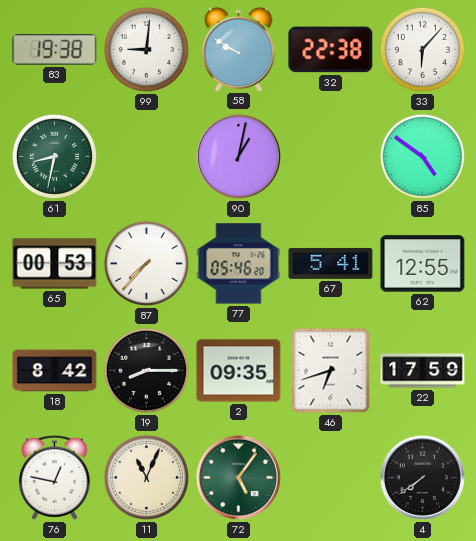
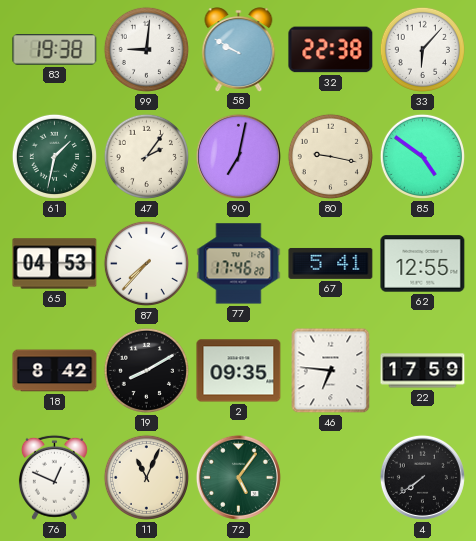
61: 8:32 -> 1:32
47: none -> 2:06
90: 1:02 -> 7:02
80: none -> 9:17
65: 00:53 -> 04:53
77: 05:46 -> 17:46
19: 8:15 -> 8:10
46: 6:42 -> 6:46
76: 12:47 -> 12:49
